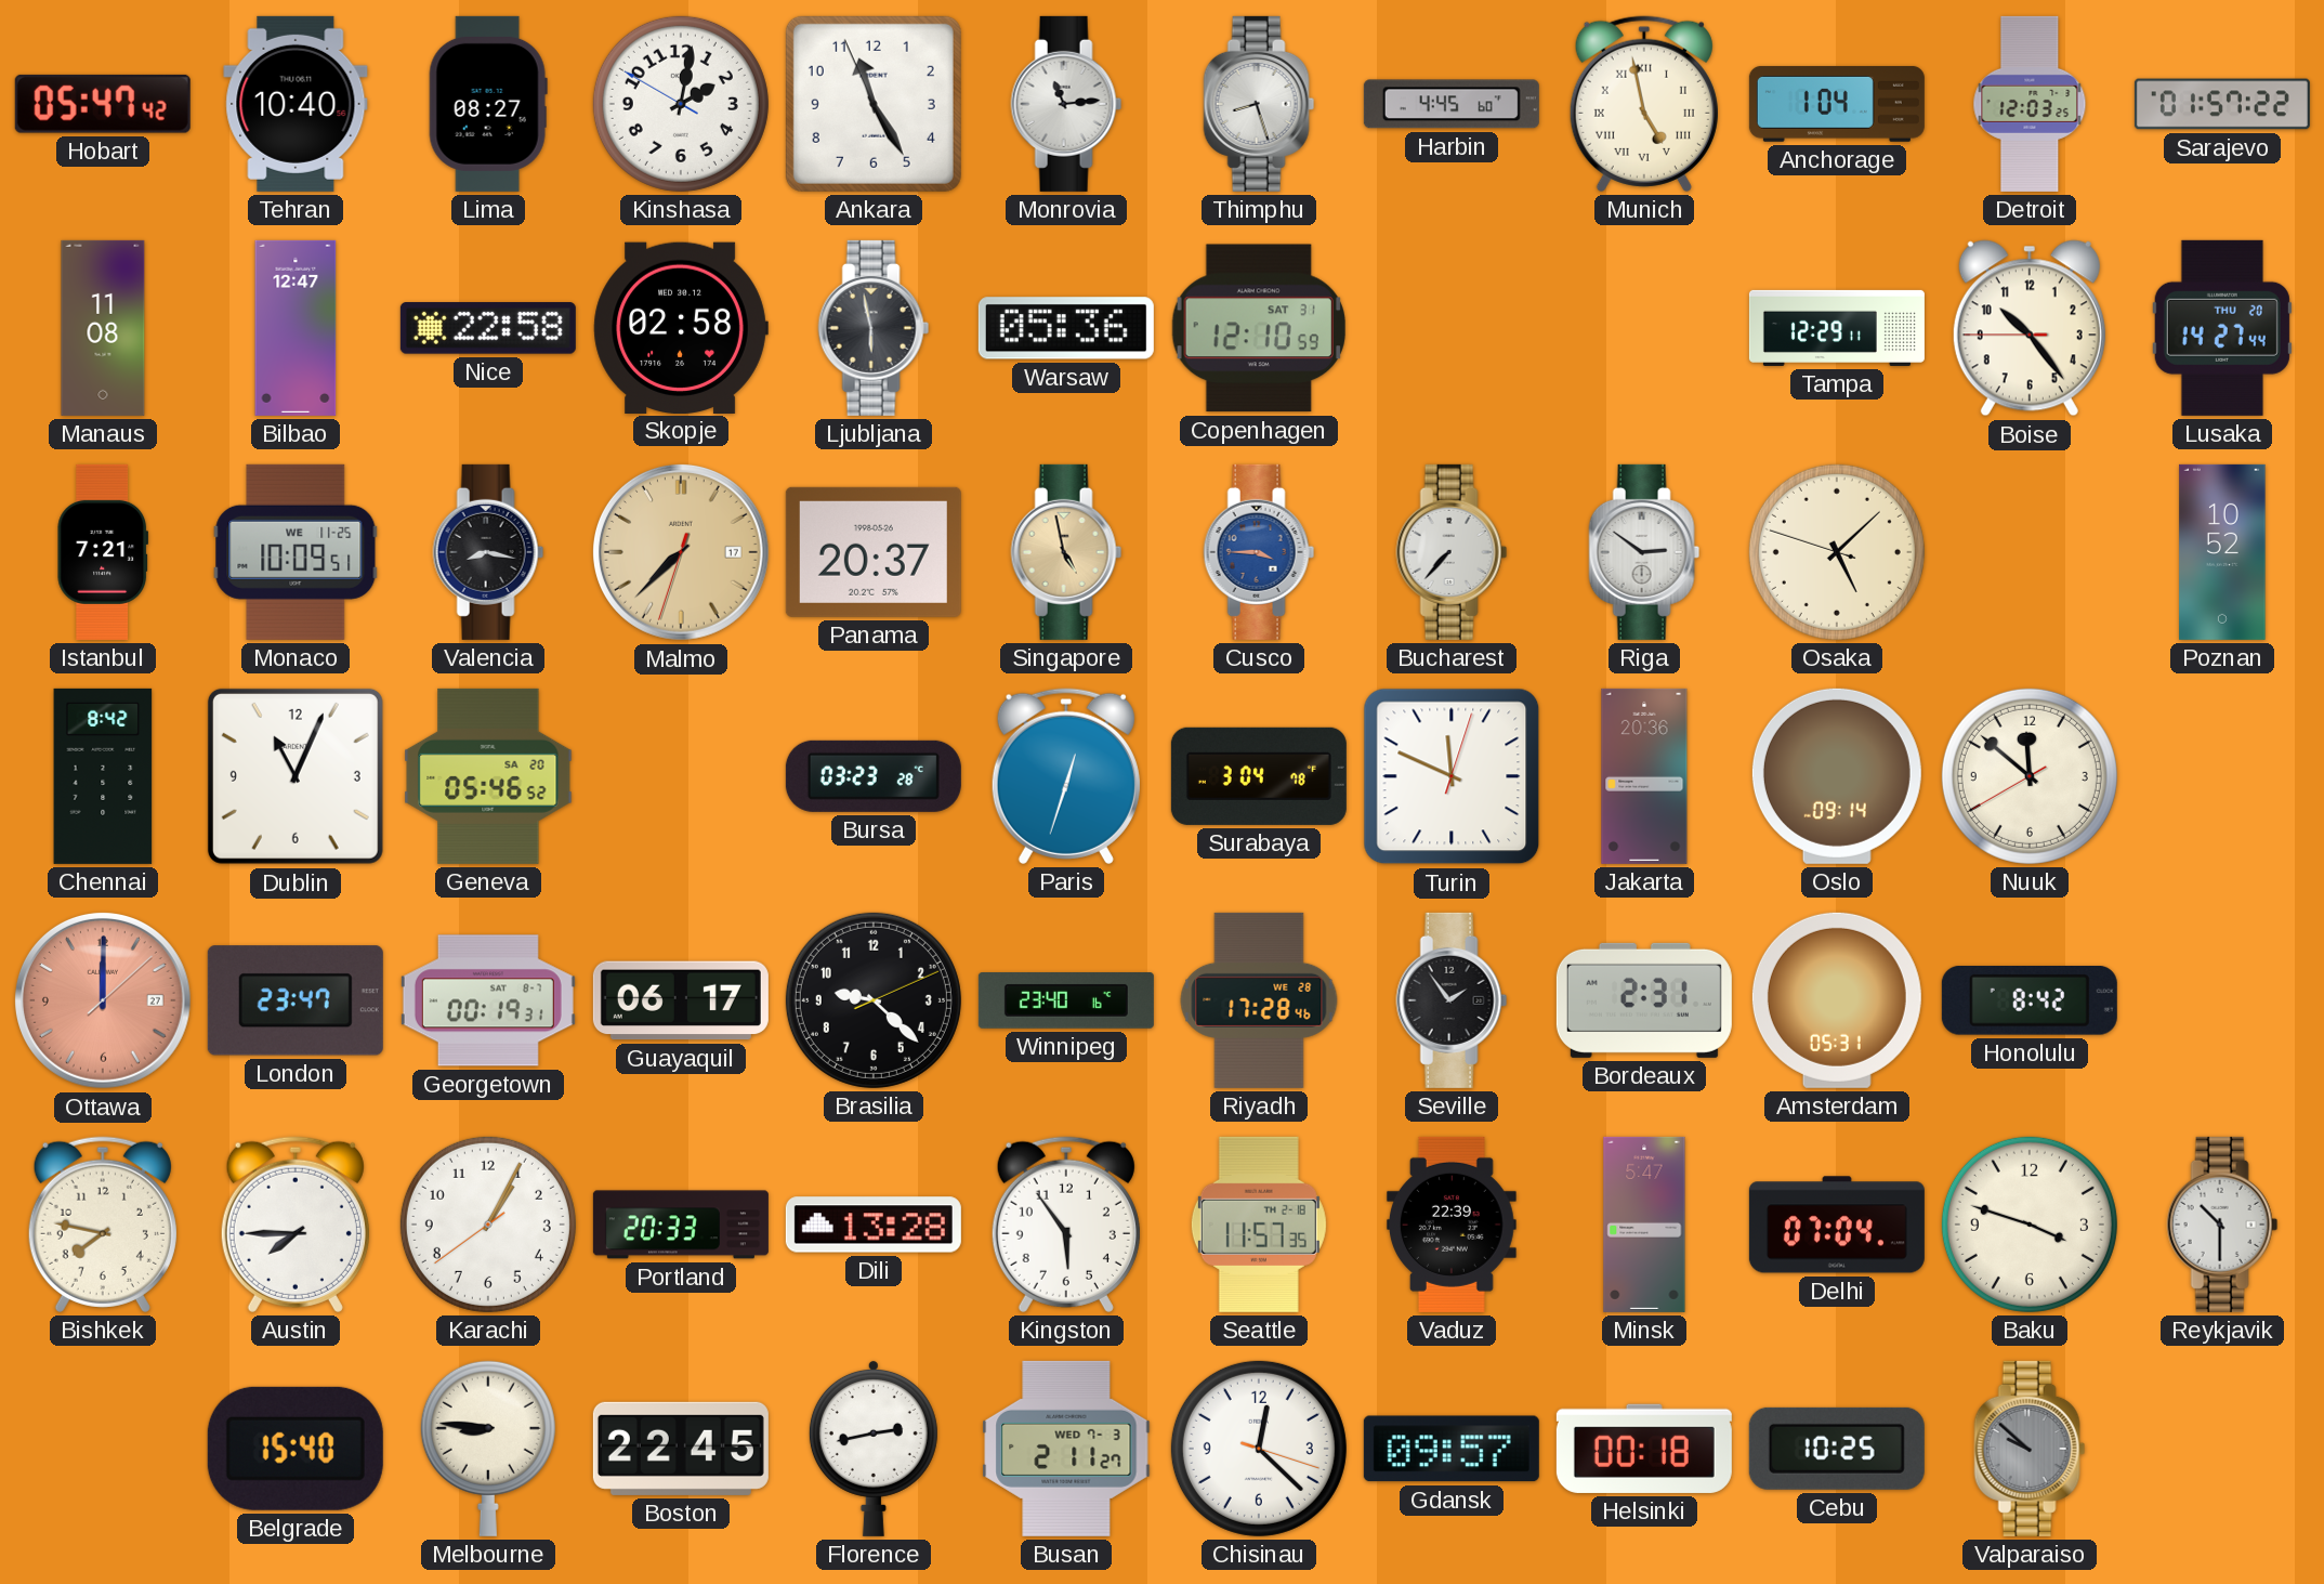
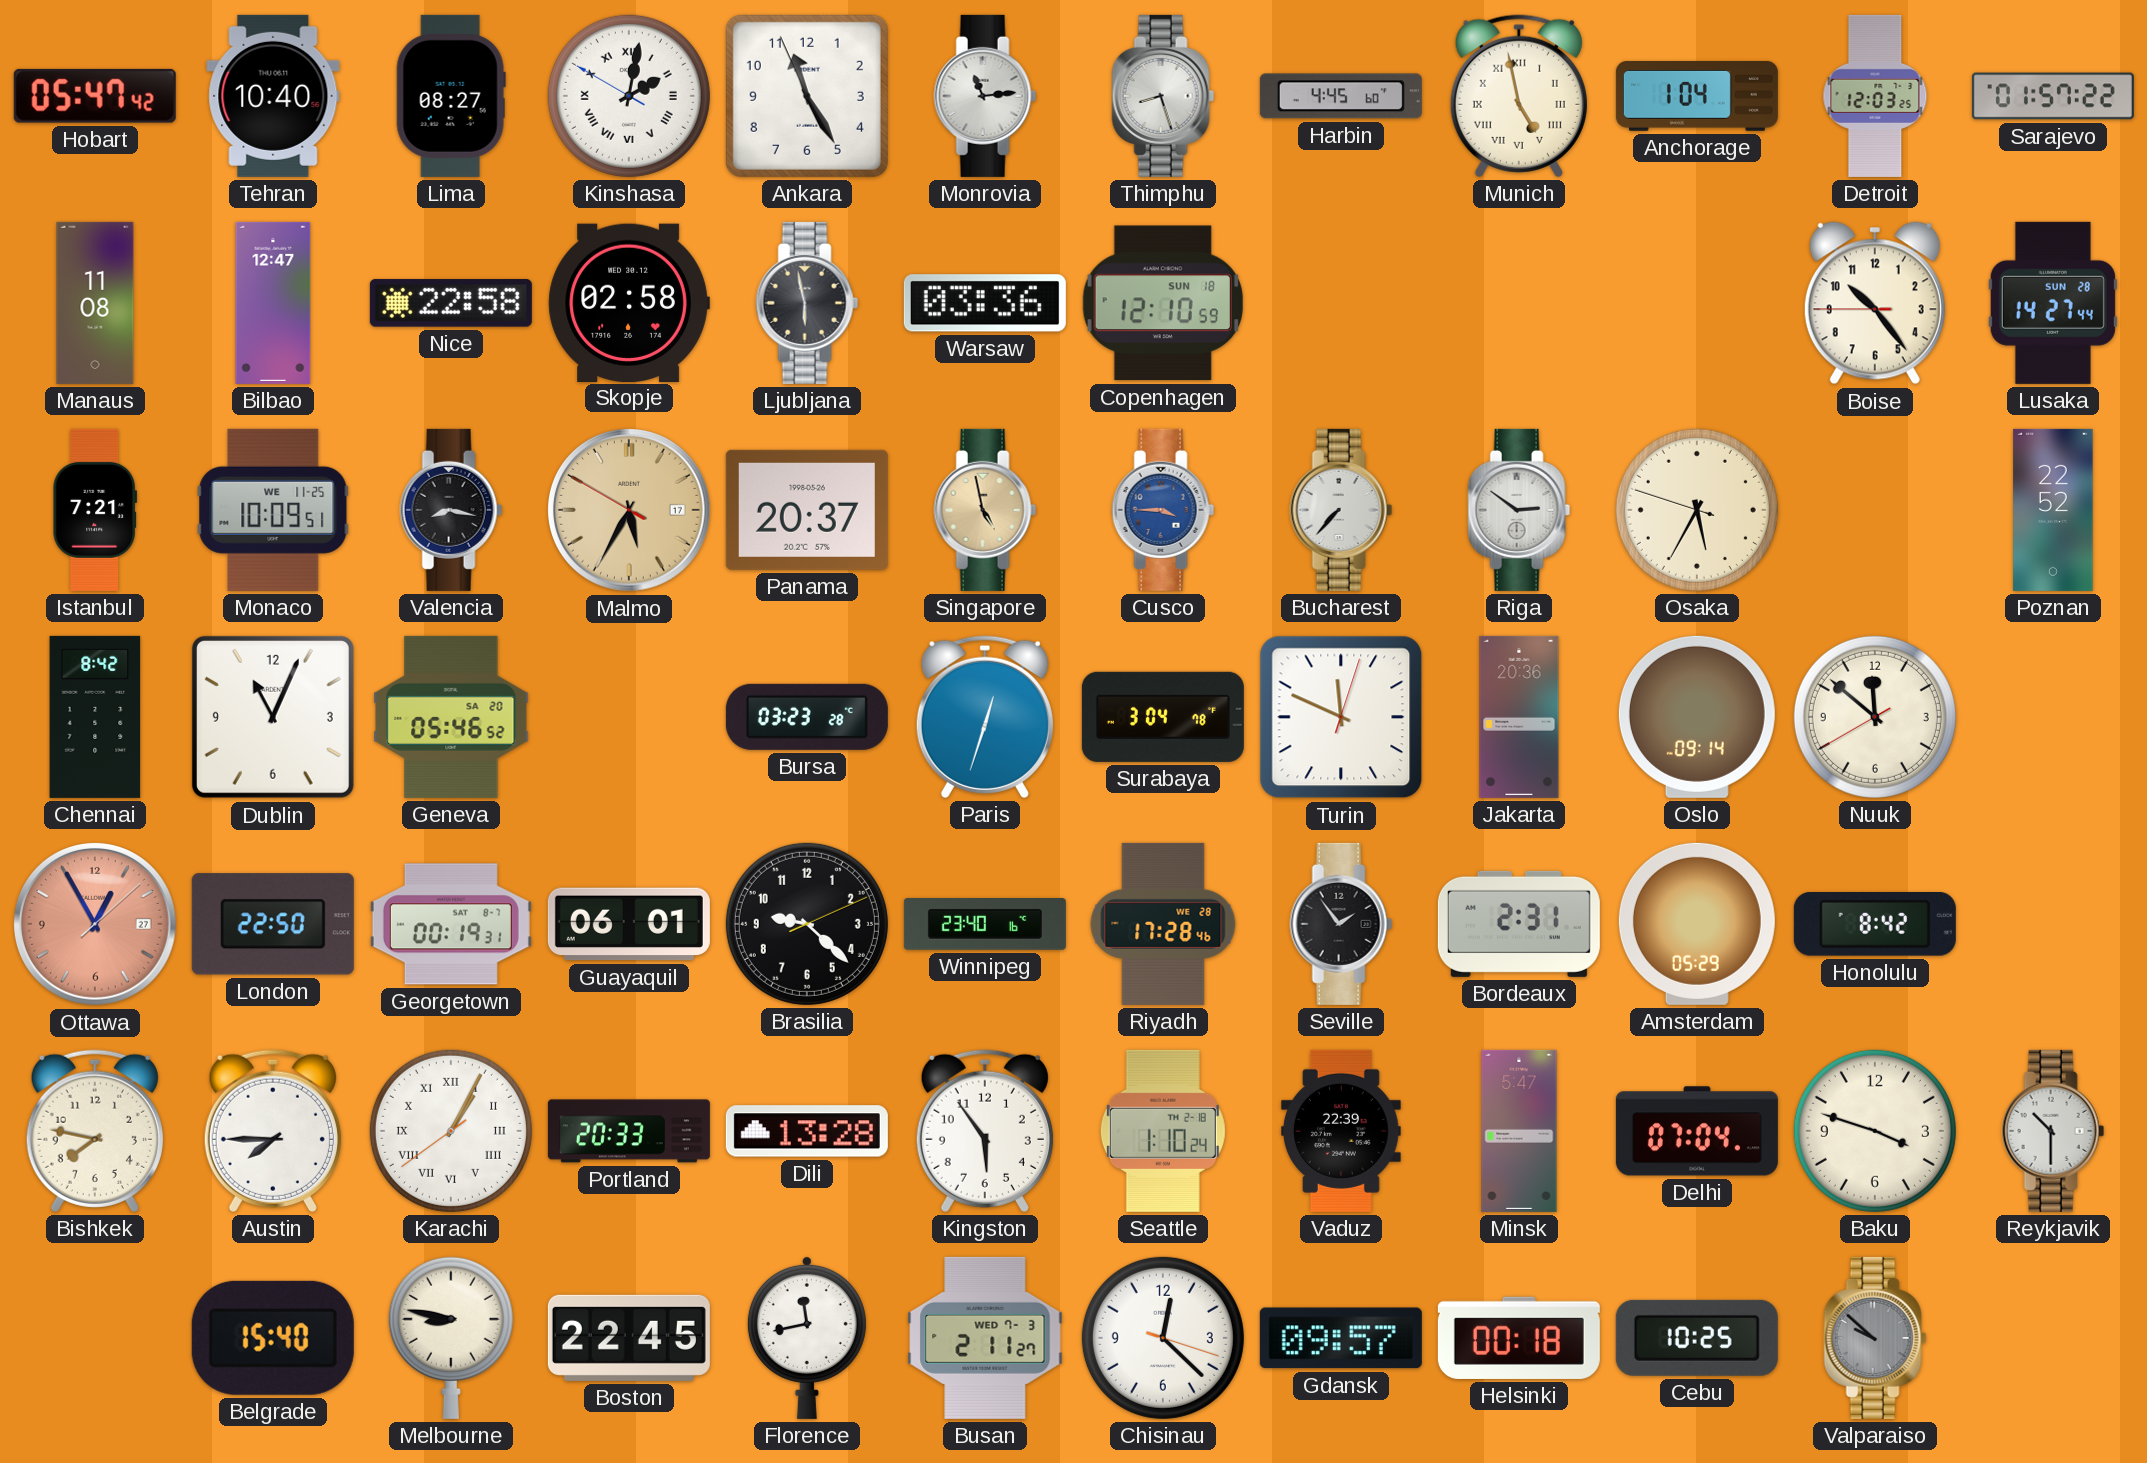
Kinshasa numerals: Arabic -> Roman
Warsaw: 05:36 -> 03:36
Copenhagen date: SAT 31 -> SUN 18
Tampa: 12:29 -> none
Lusaka date: THU 20 -> SUN 28
Malmo: 7:37 -> 5:34
Osaka: 5:07 -> 5:34
Poznan: 10:52 -> 22:52
Ottawa: 12:00 -> 12:55
London: 23:47 -> 22:50
Guayaquil: 06:17 -> 06:01
Amsterdam: 05:31 -> 05:29
Karachi numerals: Arabic -> Roman
Seattle: 11:57 -> 1:10
Melbourne: 8:46 -> 8:47
Florence: 2:43 -> 11:43
